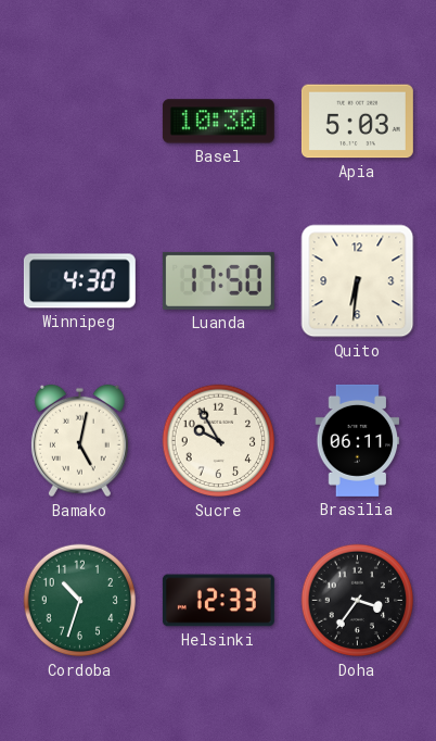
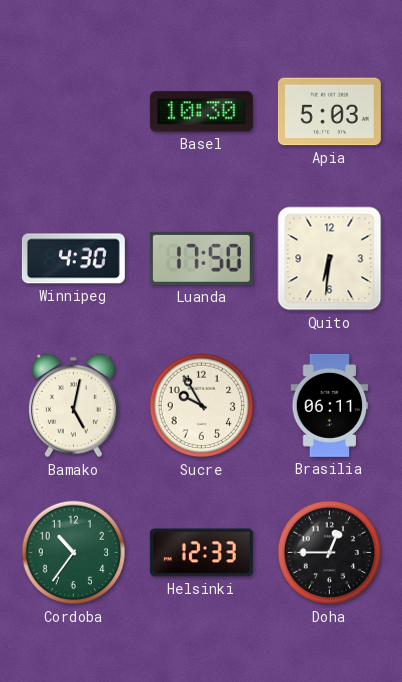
Cordoba: 10:33 -> 10:36
Doha: 3:36 -> 12:45
